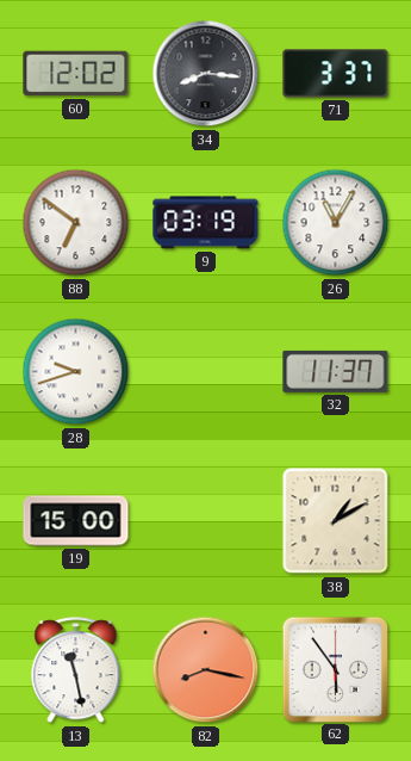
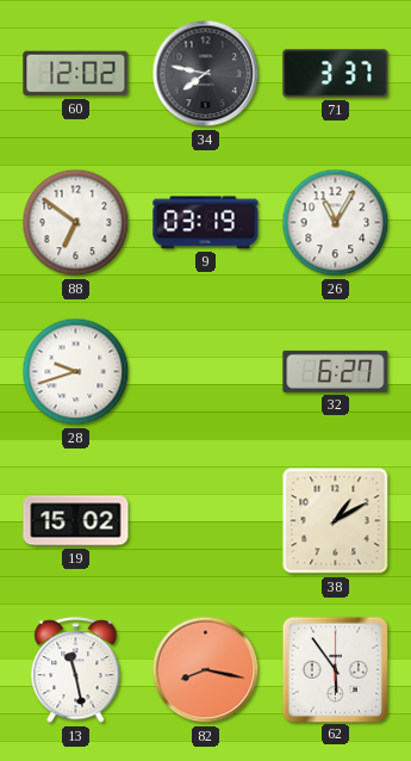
34: 8:16 -> 7:47
32: 11:37 -> 6:27
19: 15:00 -> 15:02
